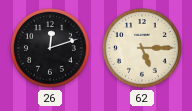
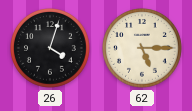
26: 12:12 -> 4:03
